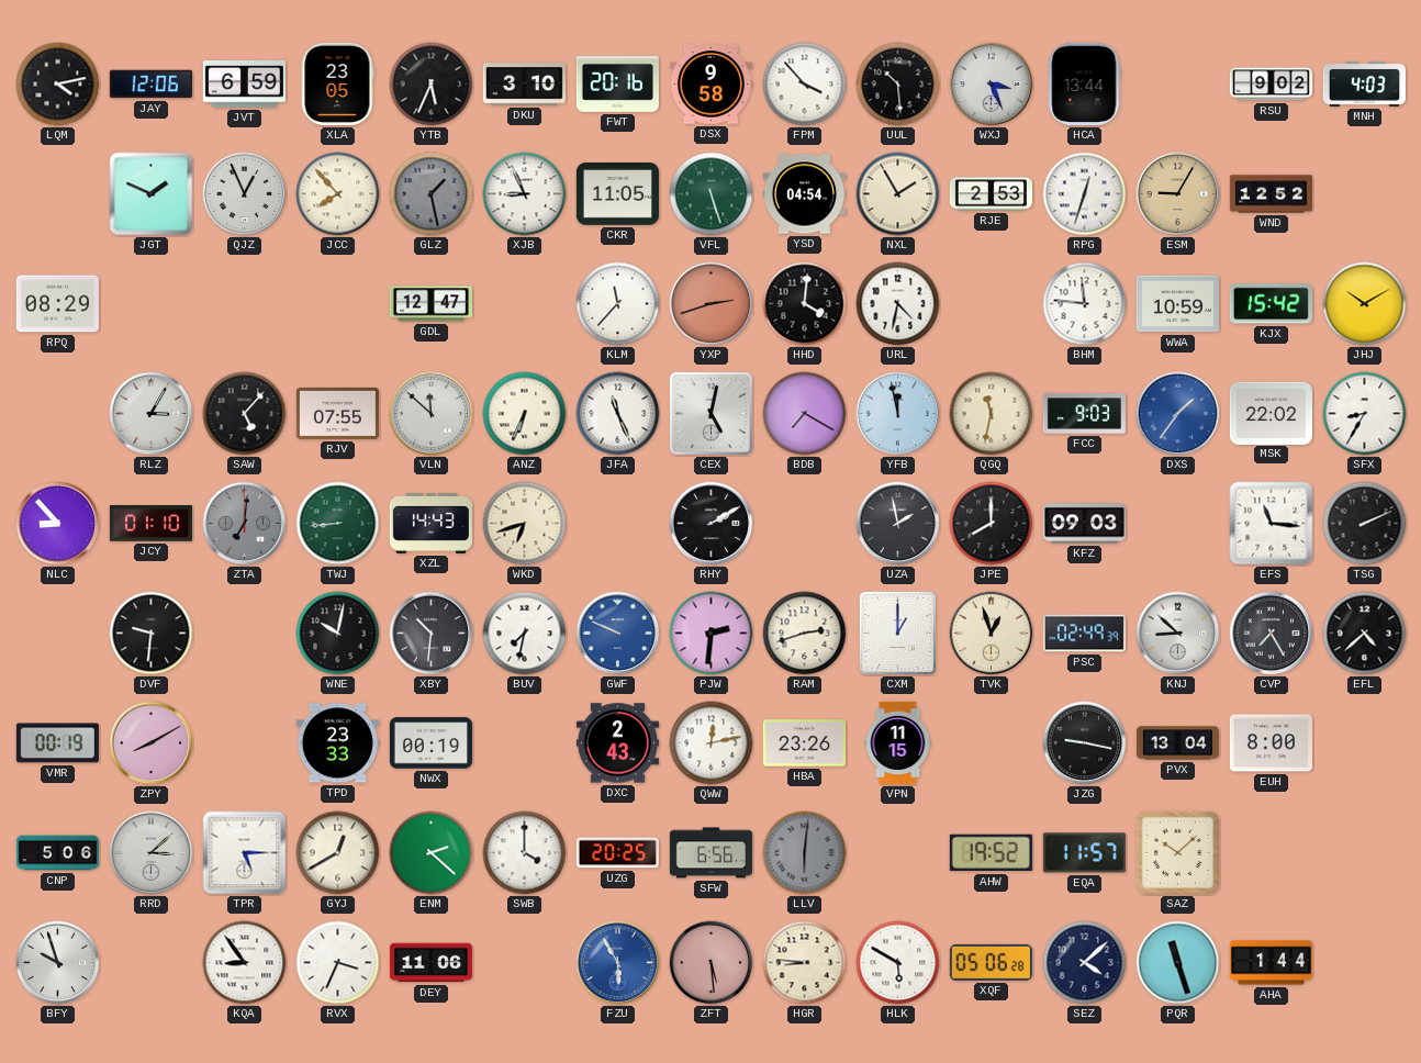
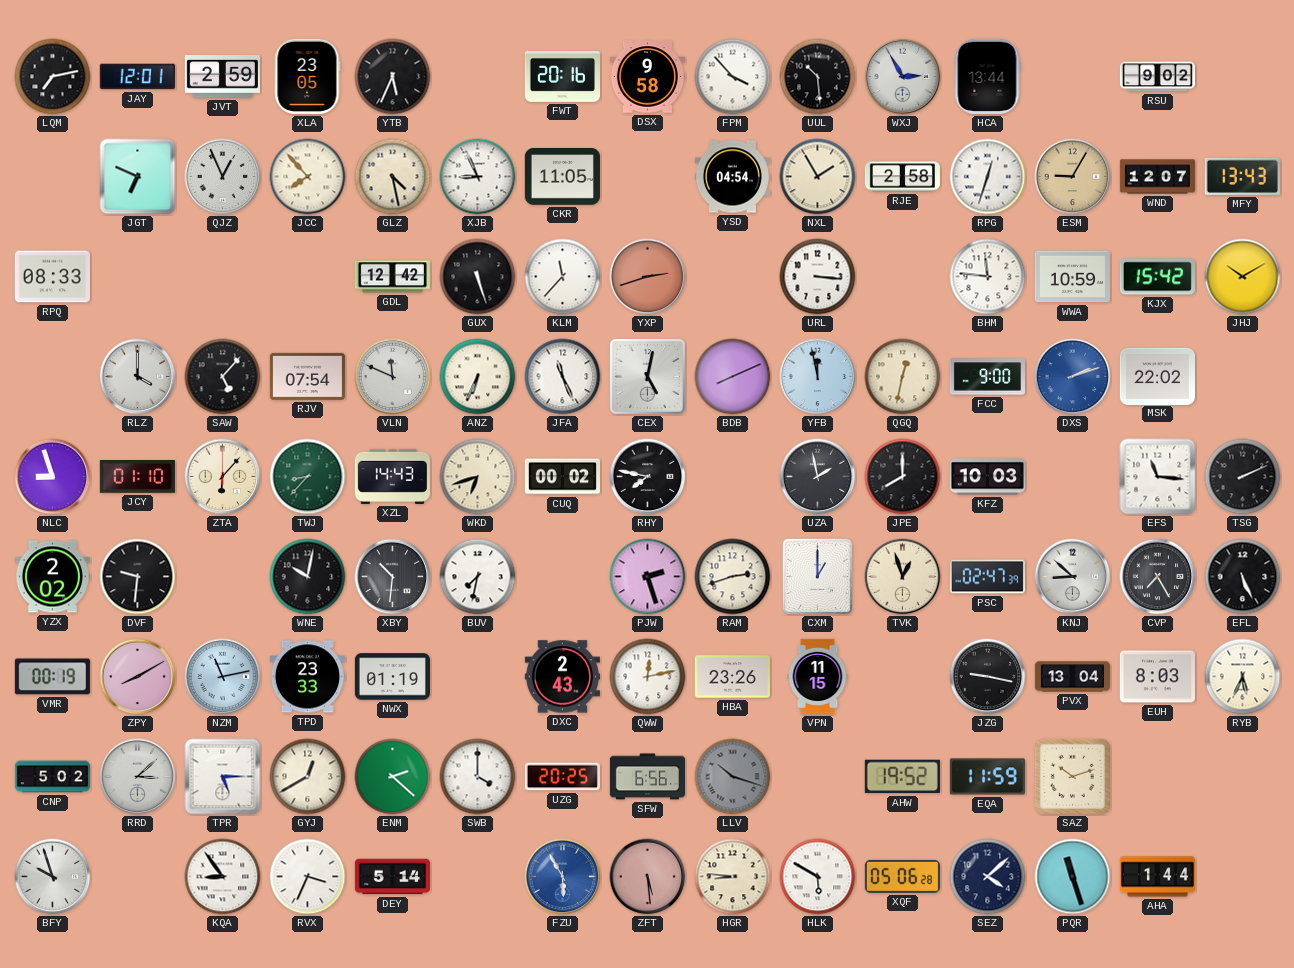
LQM: 4:13 -> 7:13
JAY: 12:06 -> 12:01
JVT: 6:59 -> 2:59
DKU: 3:10 -> none
WXJ: 3:26 -> 2:55
MNH: 4:03 -> none
JGT: 1:49 -> 6:49
GLZ: 1:28 -> 4:28
GLZ dial: grey -> cream
VFL: 5:27 -> none
RJE: 2:53 -> 2:58
WND: 12:52 -> 12:07
MFY: none -> 13:43
RPQ: 08:29 -> 08:33
GDL: 12:47 -> 12:42
GUX: none -> 5:27
HHD: 4:01 -> none
URL: 4:32 -> 3:16
RLZ: 3:05 -> 4:00
RJV: 07:55 -> 07:54
VLN: 11:52 -> 11:49
BDB: 7:20 -> 8:11
QGQ: 11:32 -> 12:32
FCC: 9:03 -> 9:00
DXS: 1:36 -> 2:12
SFX: 8:35 -> none
NLC: 8:53 -> 8:57
ZTA: 7:01 -> 6:07
ZTA dial: grey -> cream
TWJ: 8:44 -> 8:37
CUQ: none -> 00:02
RHY: 2:10 -> 7:47
KFZ: 09:03 -> 10:03
YZX: none -> 2:02
GWF: 9:49 -> none
PJW: 2:31 -> 2:27
PSC: 02:49 -> 02:47
EFL: 4:38 -> 5:26
NZM: none -> 11:13
NWX: 00:19 -> 01:19
EUH: 8:00 -> 8:03
RYB: none -> 5:34
CNP: 5:06 -> 5:02
LLV: 6:01 -> 10:18
EQA: 11:57 -> 11:59
SAZ: 10:08 -> 10:12
DEY: 11:06 -> 5:14
